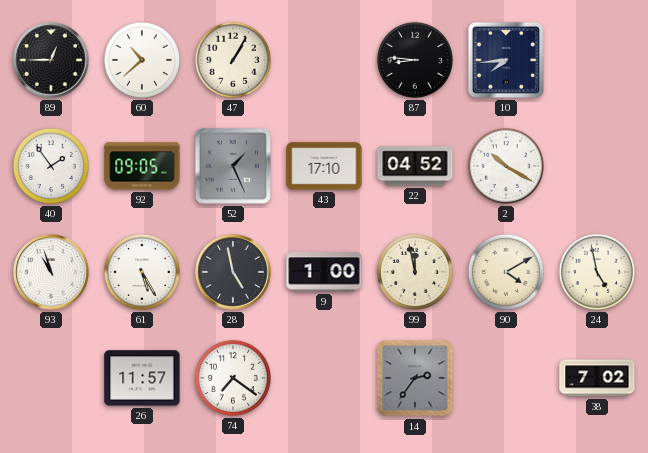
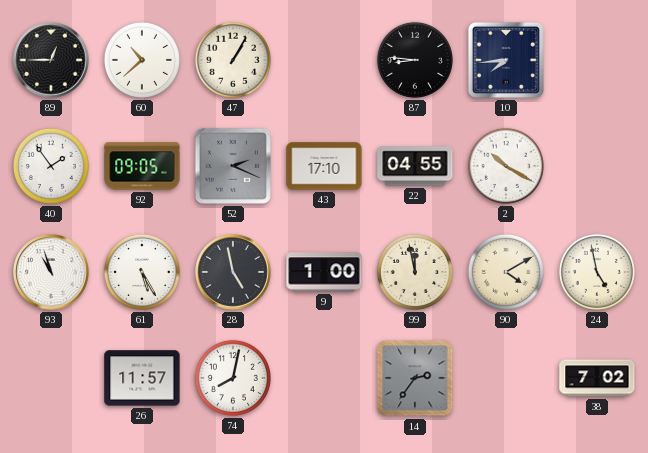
52: 1:26 -> 2:19
22: 04:52 -> 04:55
74: 7:21 -> 8:02
